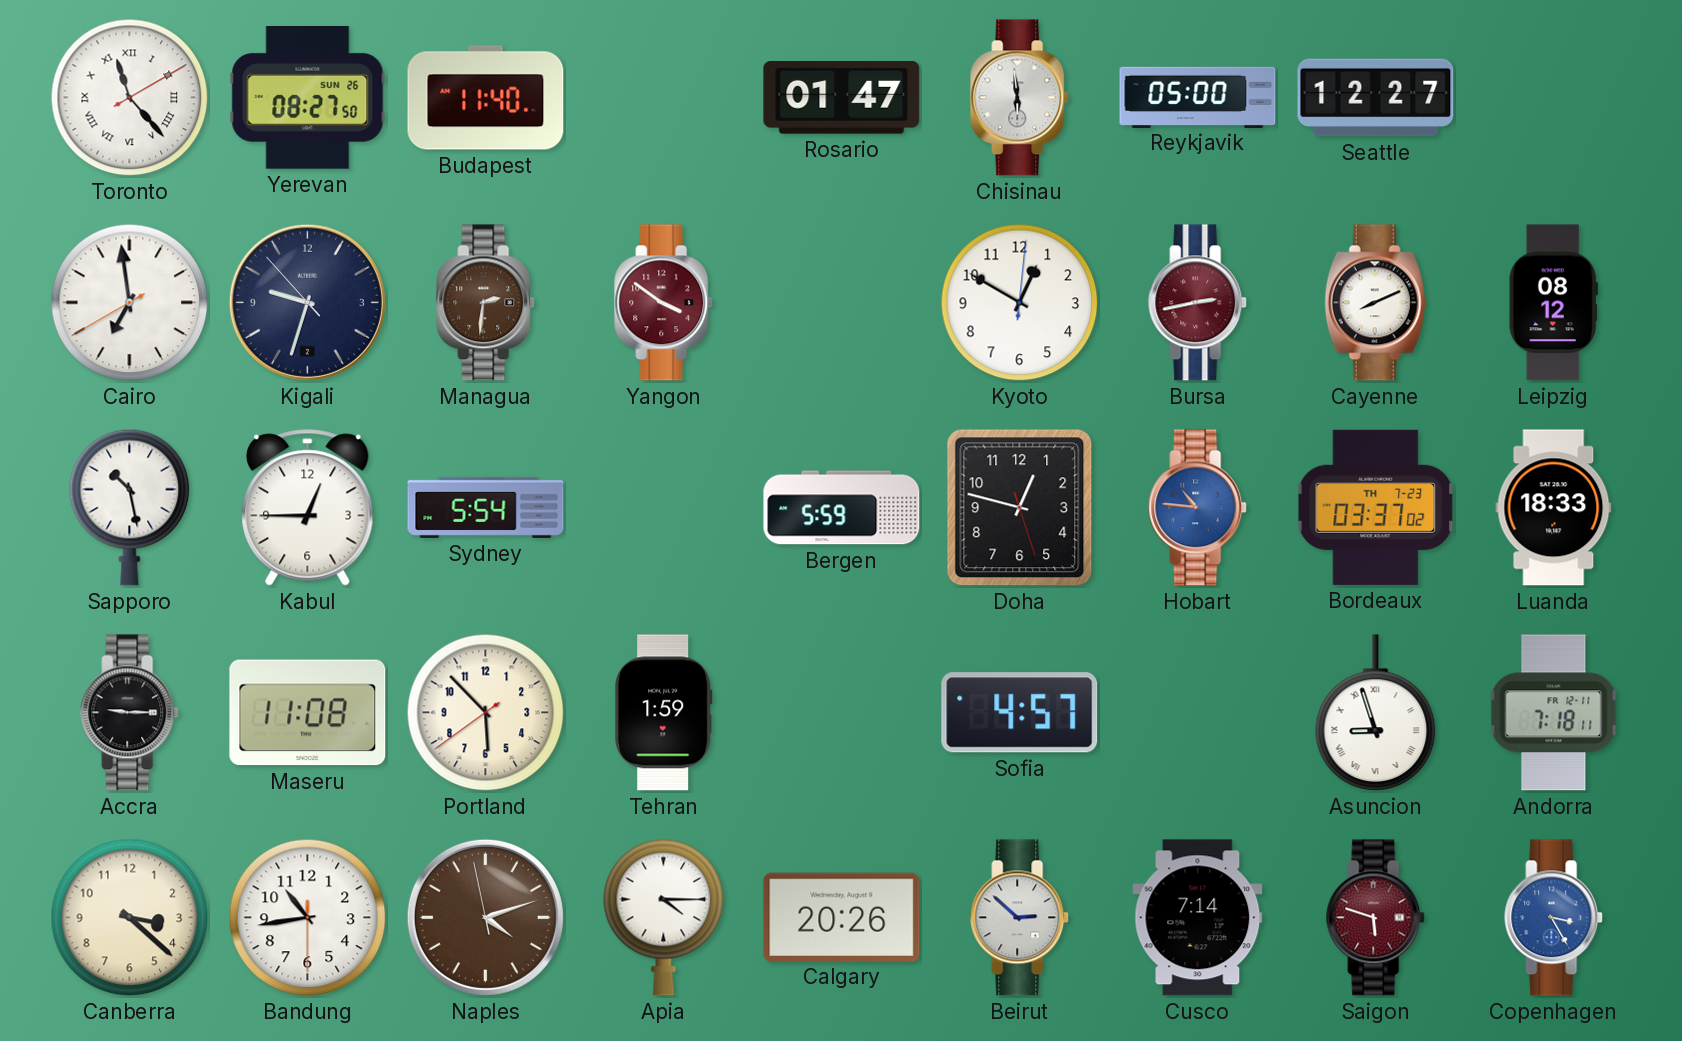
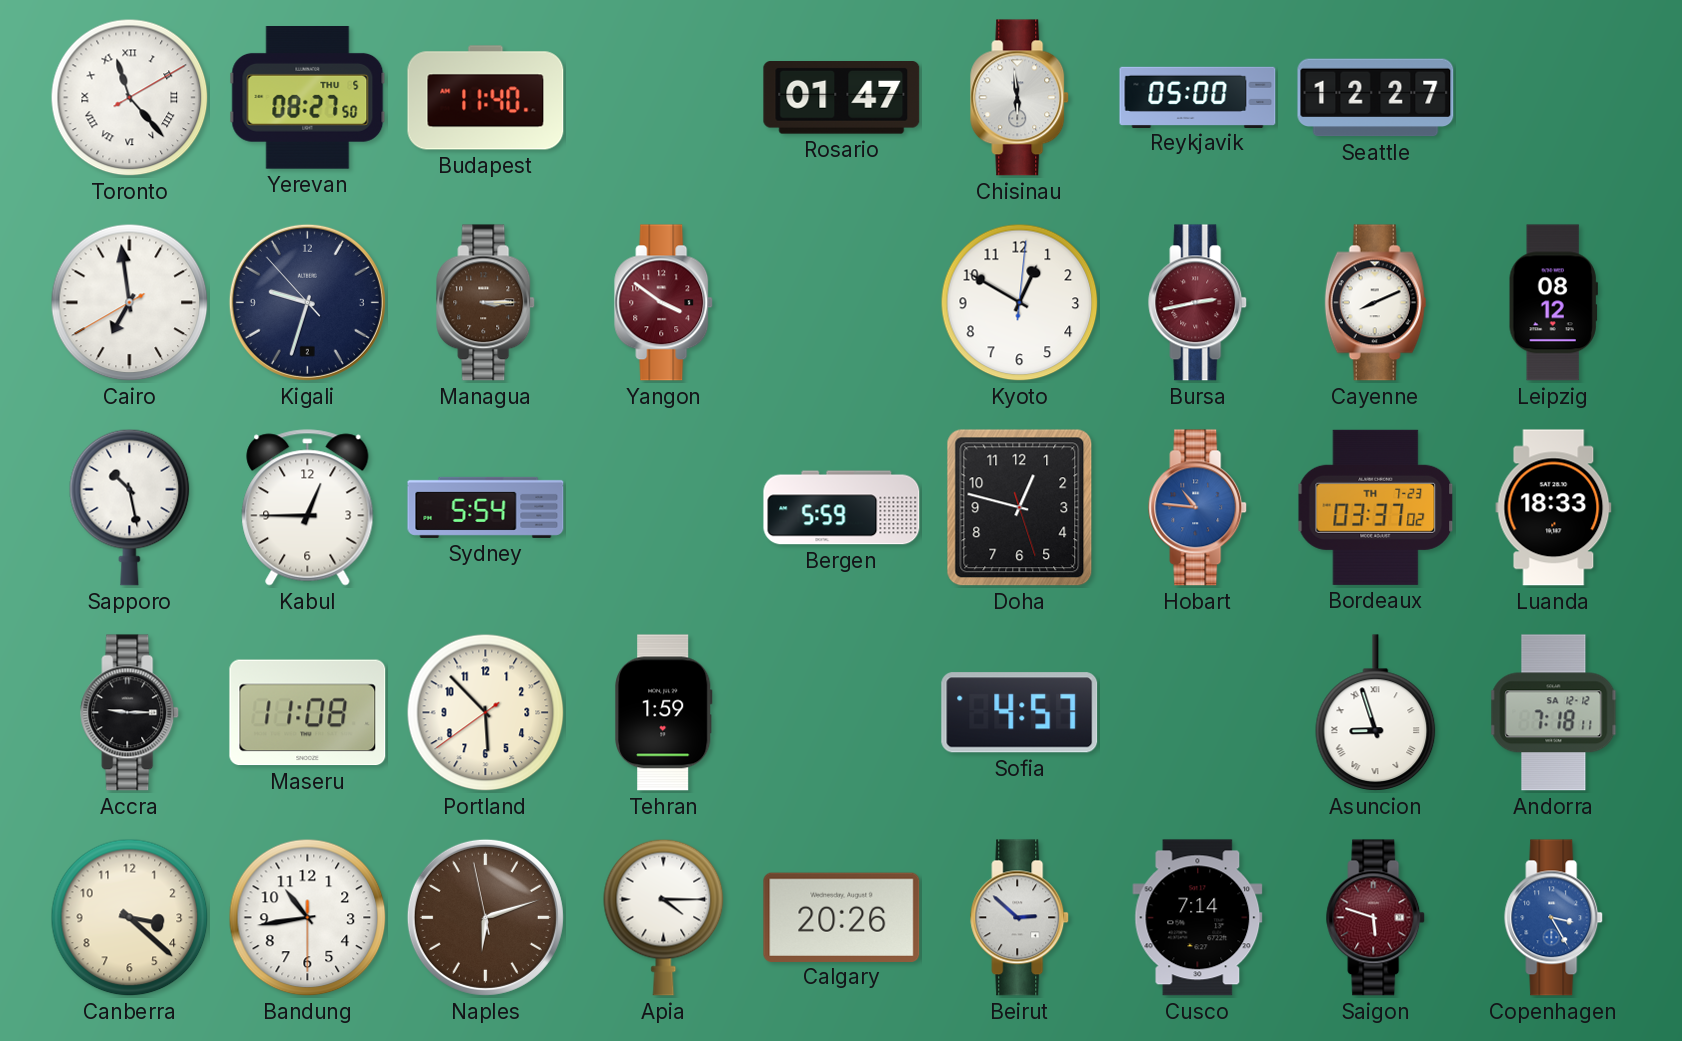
Yerevan date: SUN 26 -> THU 5
Managua: 2:31 -> 3:15
Andorra date: FR 12-11 -> SA 12-12
Naples: 4:11 -> 6:11
